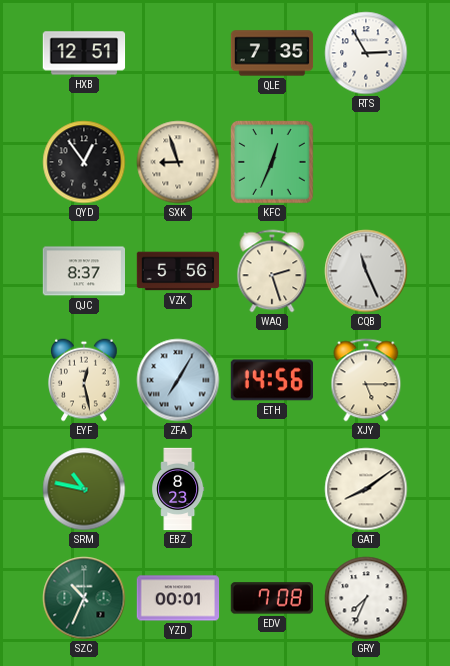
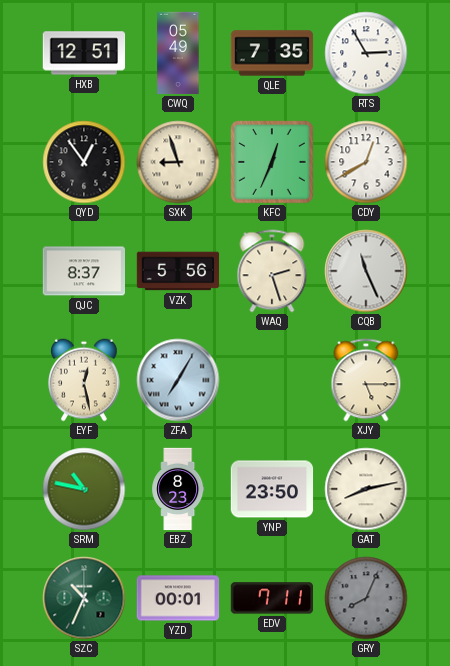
CWQ: none -> 05:49
CDY: none -> 12:40
ETH: 14:56 -> none
YNP: none -> 23:50
GAT: 8:09 -> 8:13
EDV: 7:08 -> 7:11
GRY: 7:34 -> 8:04
GRY dial: white -> grey
